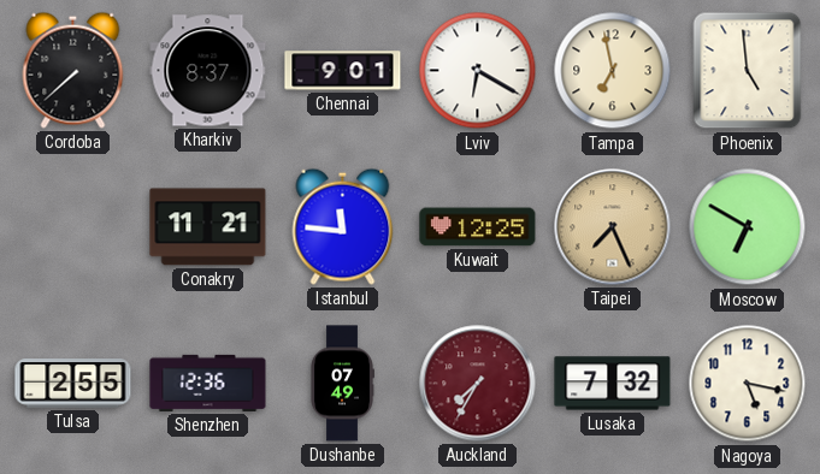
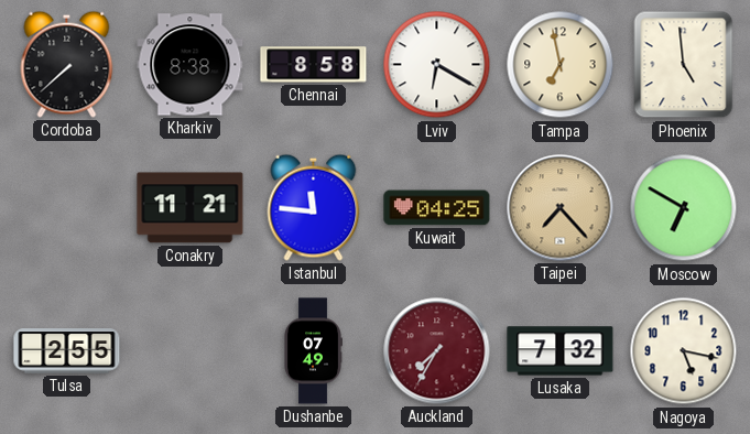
Kharkiv: 8:37 -> 8:38
Chennai: 9:01 -> 8:58
Kuwait: 12:25 -> 04:25
Taipei: 7:26 -> 7:23
Shenzhen: 12:36 -> none
